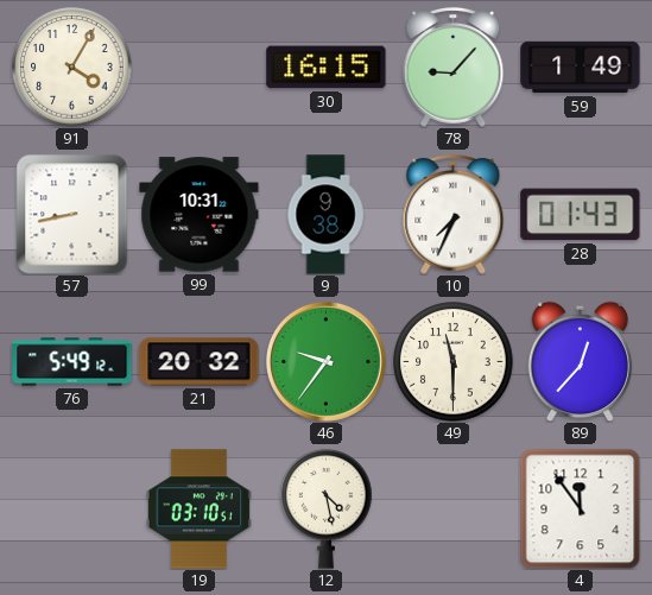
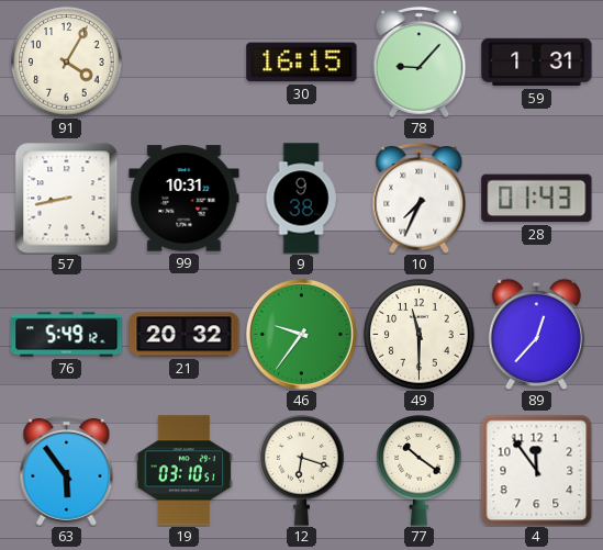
59: 1:49 -> 1:31
63: none -> 5:54
12: 4:28 -> 6:18
77: none -> 10:21
